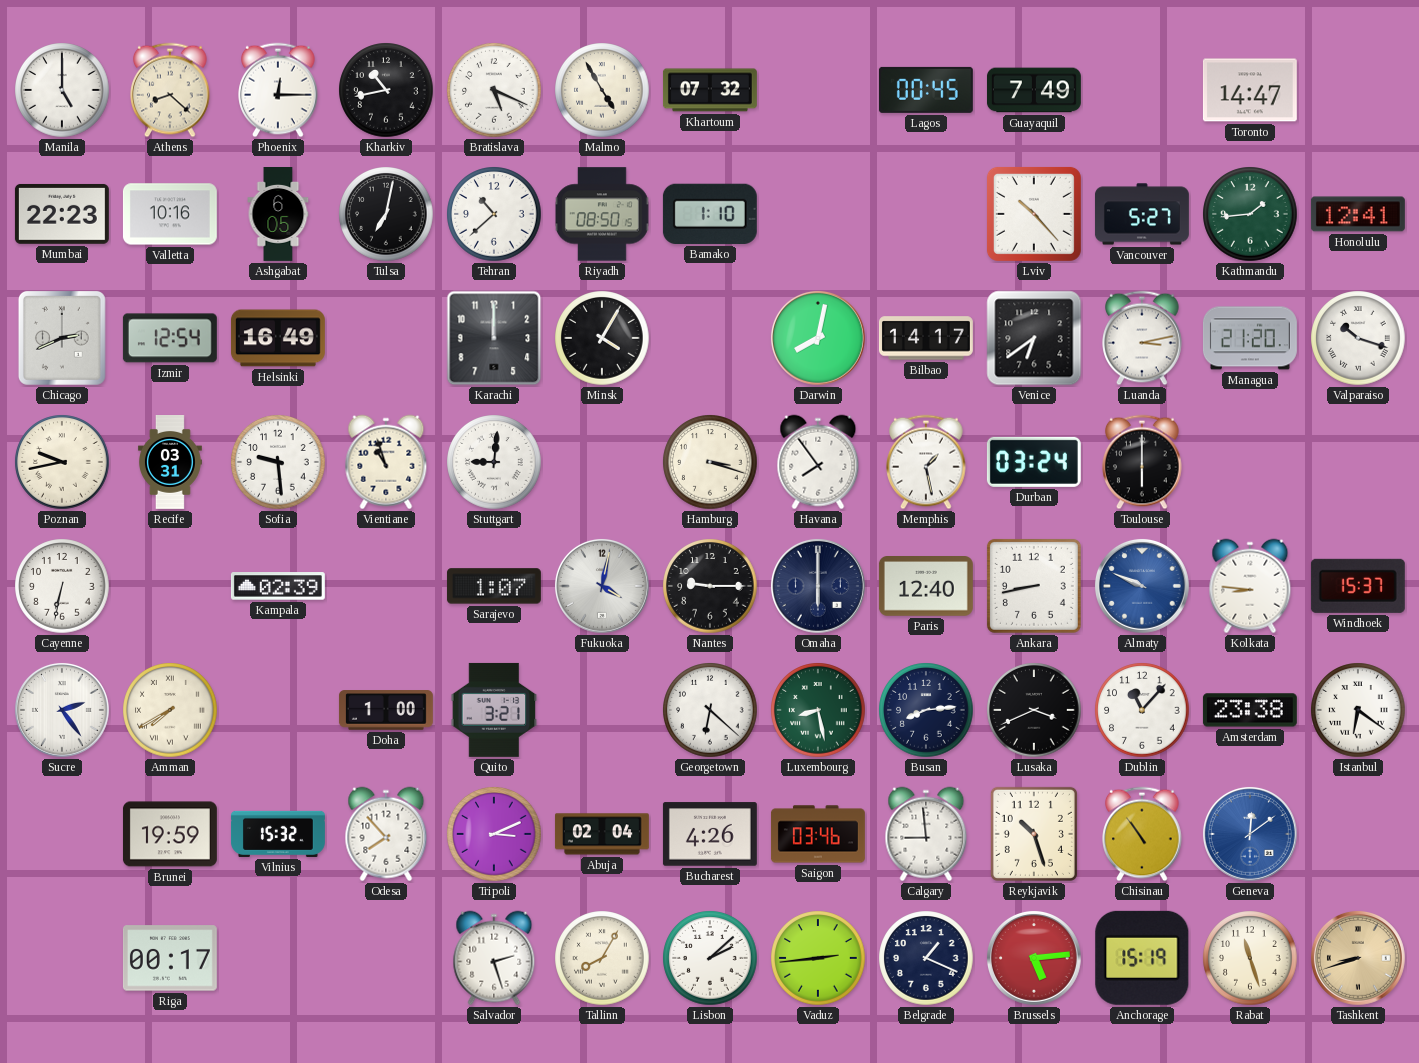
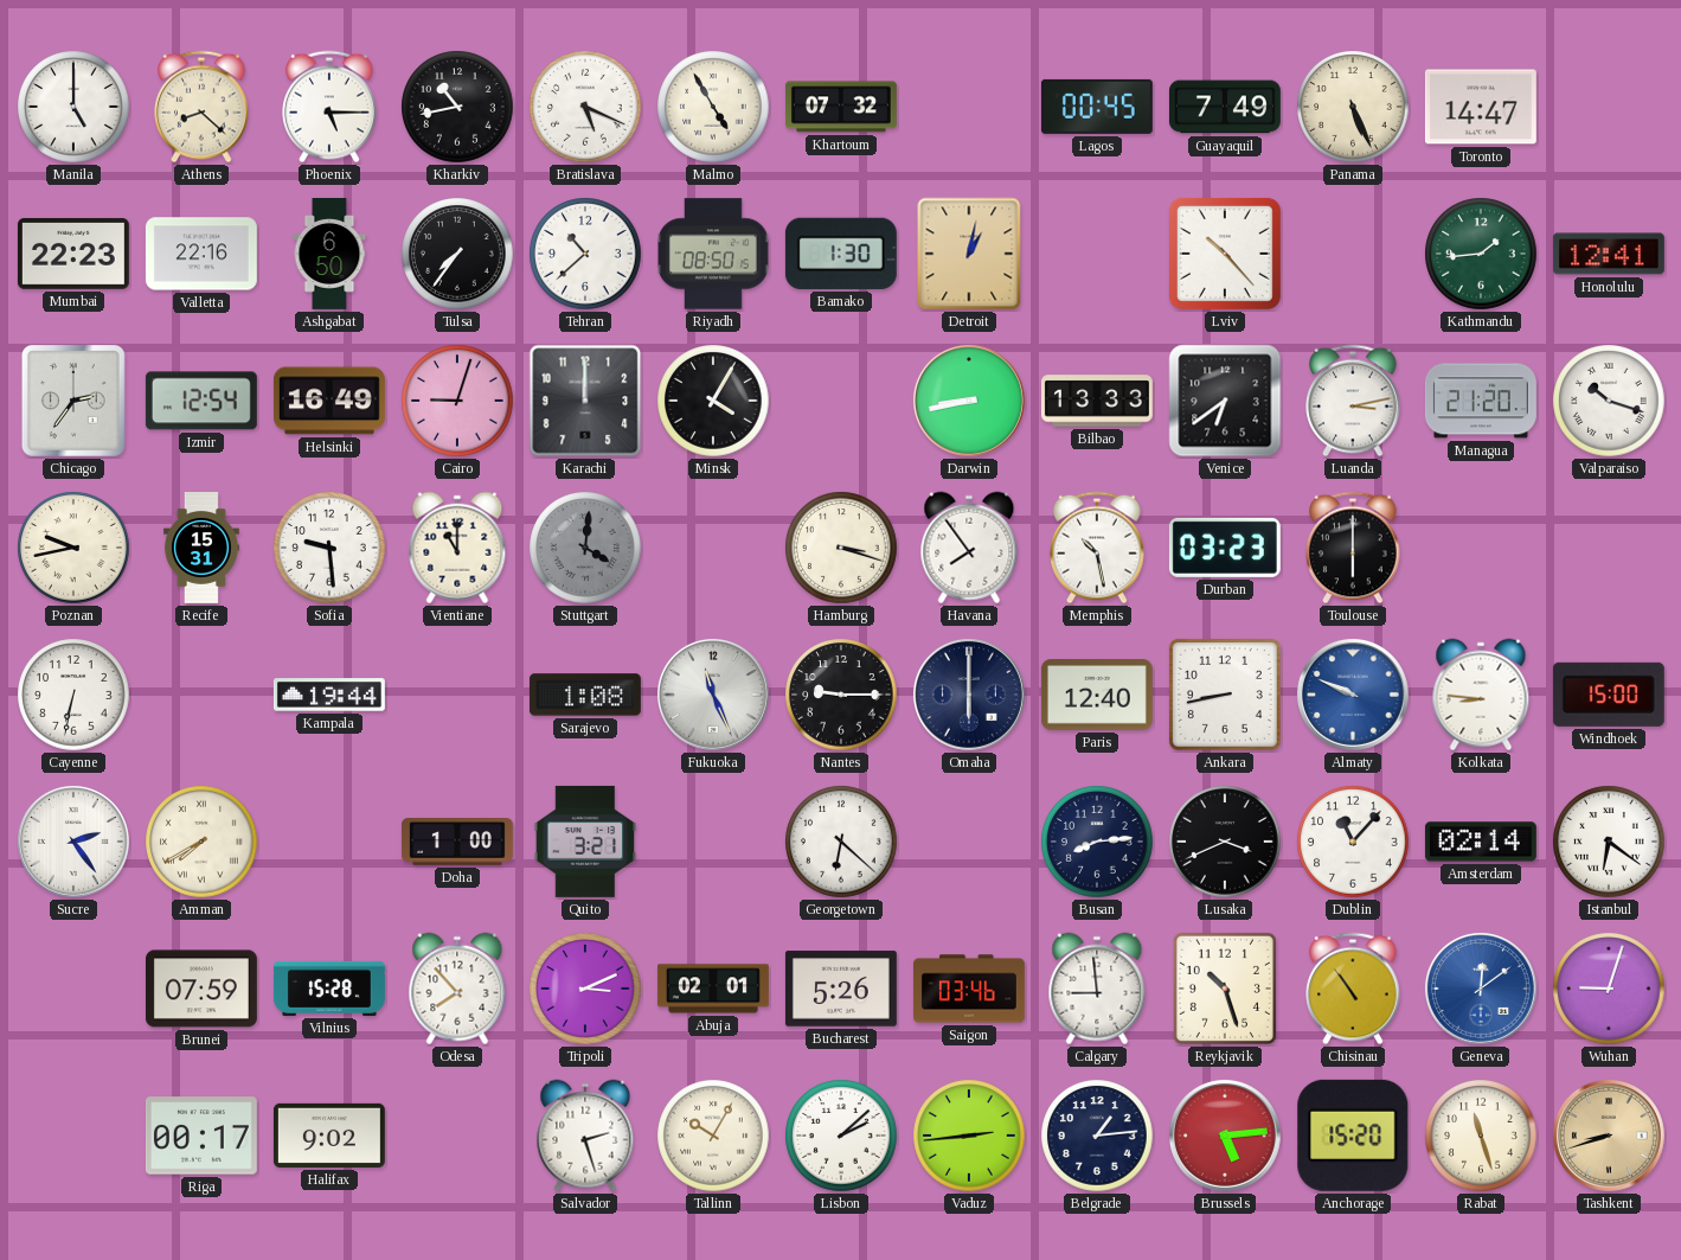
Phoenix: 12:15 -> 5:15
Panama: none -> 5:26
Valletta: 10:16 -> 22:16
Ashgabat: 6:05 -> 6:50
Tulsa: 7:02 -> 7:36
Bamako: 1:10 -> 1:30
Detroit: none -> 1:02
Vancouver: 5:27 -> none
Chicago: 2:41 -> 2:36
Cairo: none -> 9:03
Darwin: 8:02 -> 8:43
Bilbao: 14:17 -> 13:33
Recife: 03:31 -> 15:31
Vientiane: 10:57 -> 11:00
Stuttgart: 9:01 -> 4:01
Stuttgart dial: white -> grey
Memphis: 1:28 -> 10:28
Durban: 03:24 -> 03:23
Kampala: 02:39 -> 19:44
Sarajevo: 1:07 -> 1:08
Fukuoka: 4:02 -> 11:26
Windhoek: 15:37 -> 15:00
Luxembourg: 8:28 -> none
Amsterdam: 23:38 -> 02:14
Brunei: 19:59 -> 07:59
Vilnius: 15:32 -> 15:28
Abuja: 02:04 -> 02:01
Bucharest: 4:26 -> 5:26
Wuhan: none -> 9:03
Halifax: none -> 9:02
Tallinn: 8:05 -> 10:05
Belgrade: 1:19 -> 1:14
Anchorage: 15:19 -> 15:20
